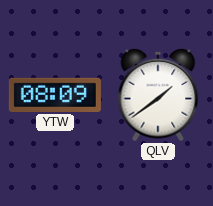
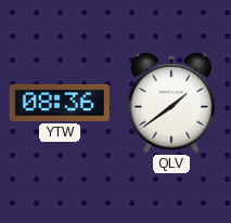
YTW: 08:09 -> 08:36
